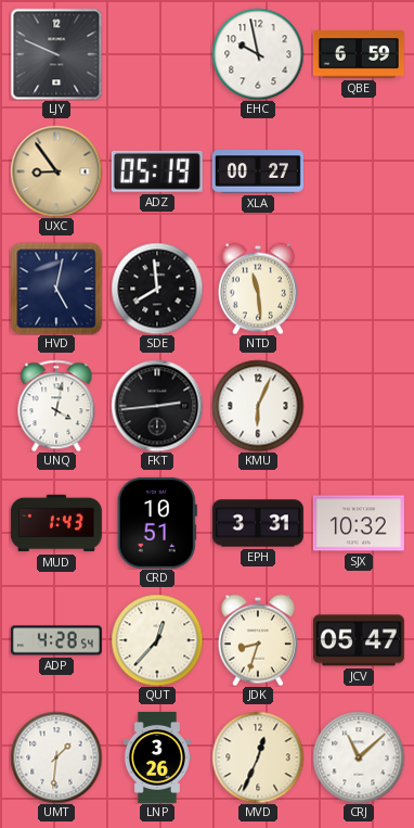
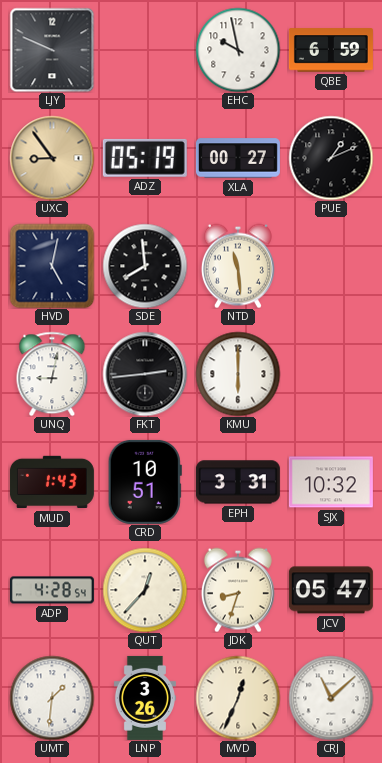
PUE: none -> 1:11
UNQ: 4:02 -> 9:02
KMU: 6:04 -> 6:00
